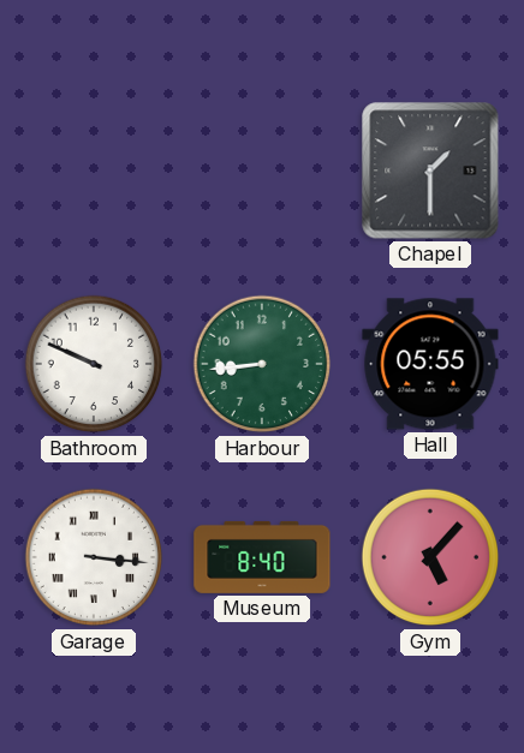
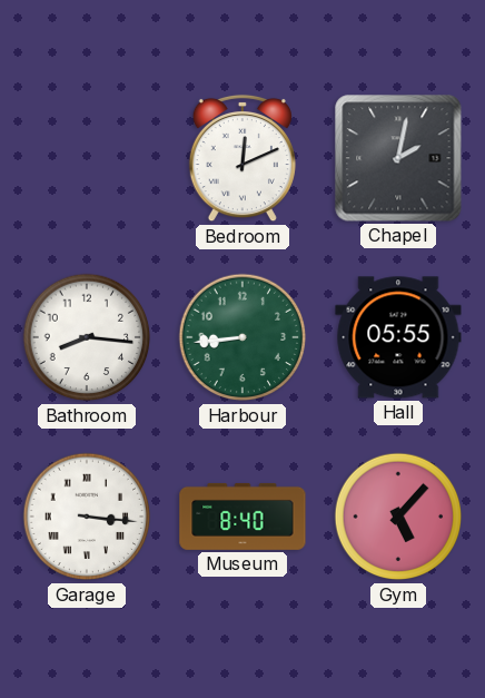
Bedroom: none -> 12:11
Chapel: 1:30 -> 2:02
Bathroom: 9:49 -> 8:16
